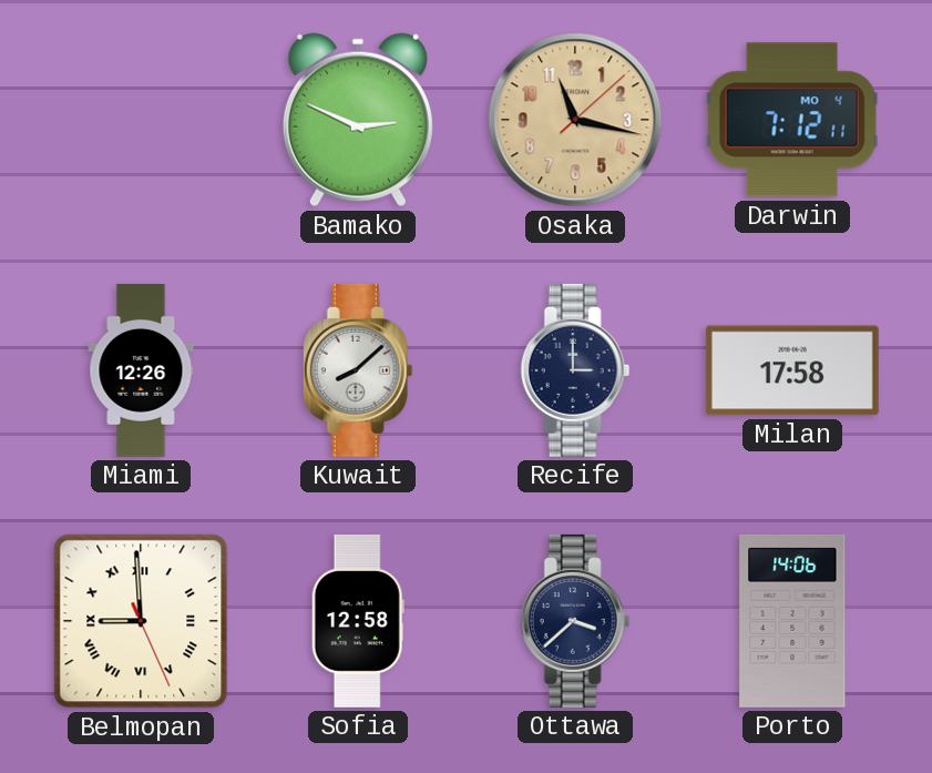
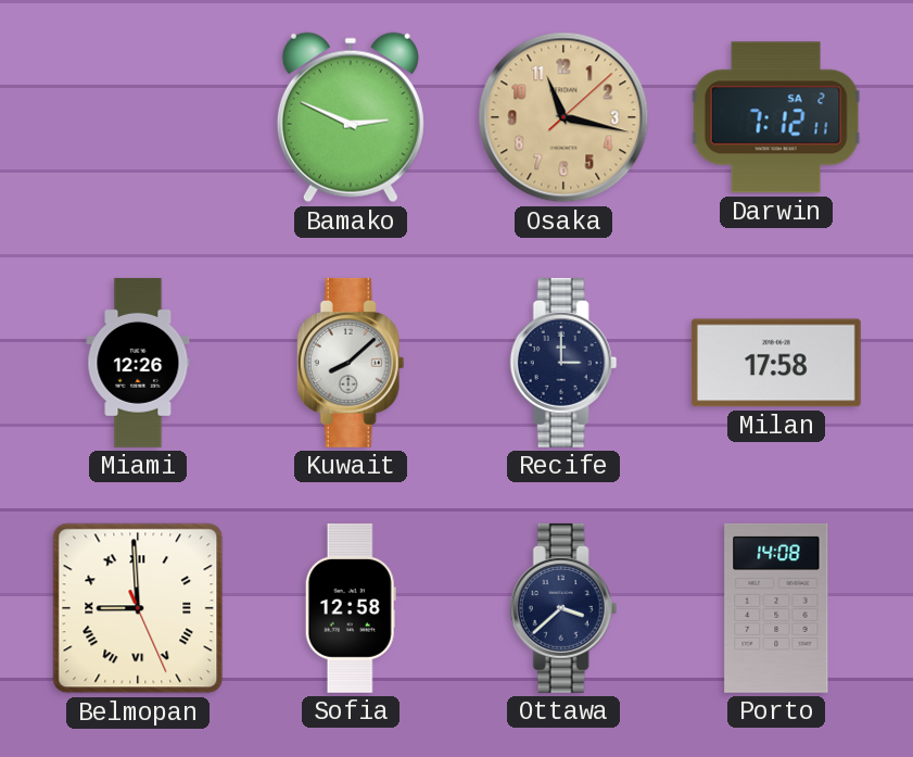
Darwin date: MO 4 -> SA 2
Porto: 14:06 -> 14:08
